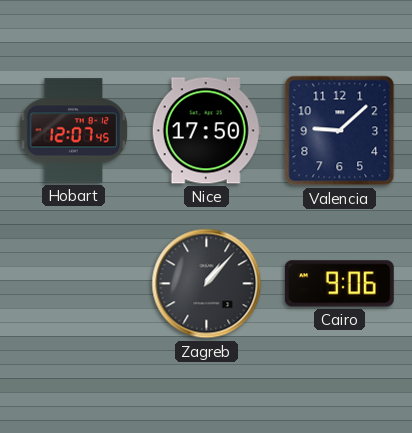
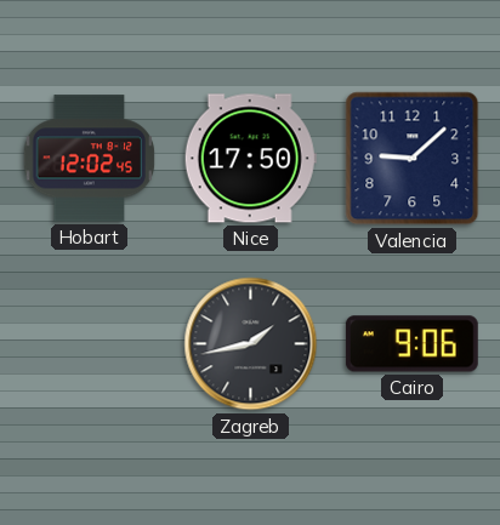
Hobart: 12:07 -> 12:02
Zagreb: 1:07 -> 1:43
